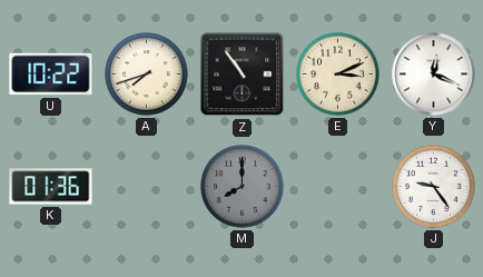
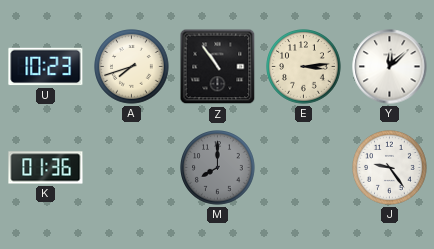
U: 10:22 -> 10:23
E: 3:11 -> 3:14
Y: 12:19 -> 12:08
